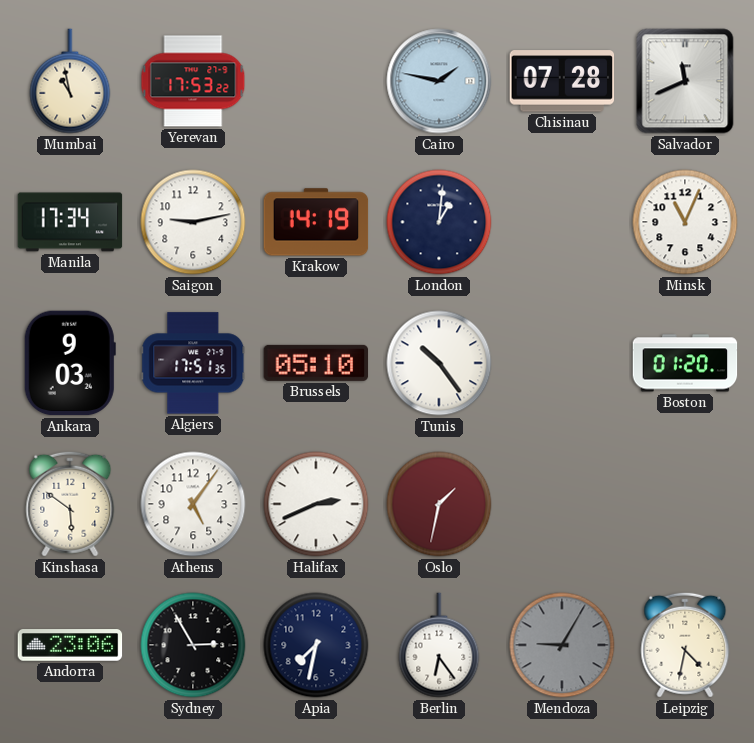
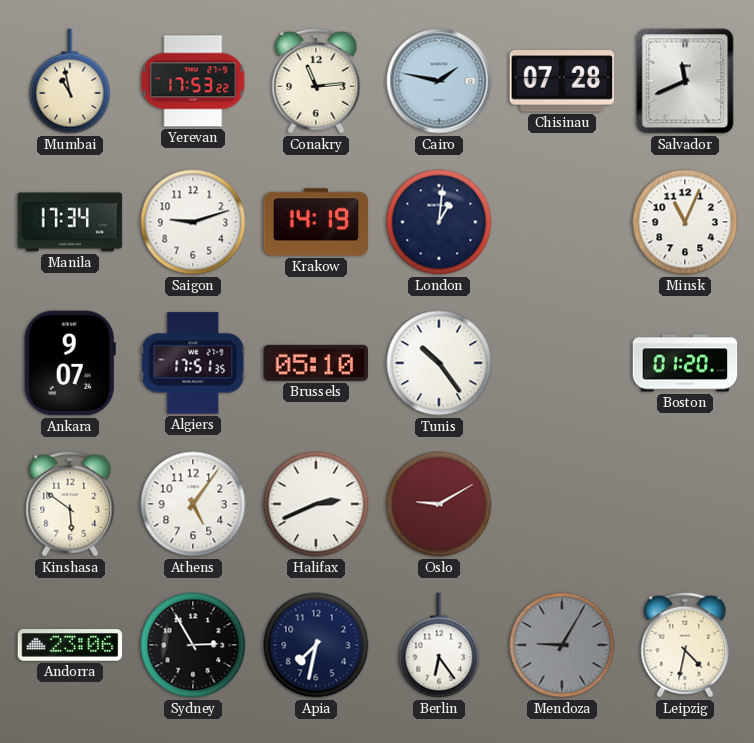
Conakry: none -> 11:14
Saigon: 9:13 -> 9:12
Ankara: 9:03 -> 9:07
Oslo: 1:32 -> 9:10
